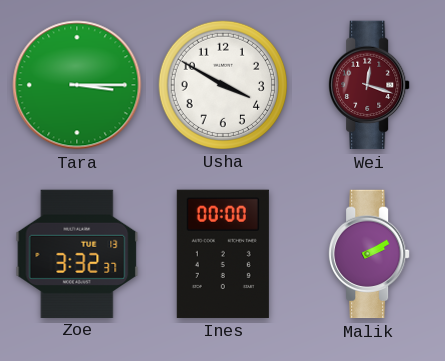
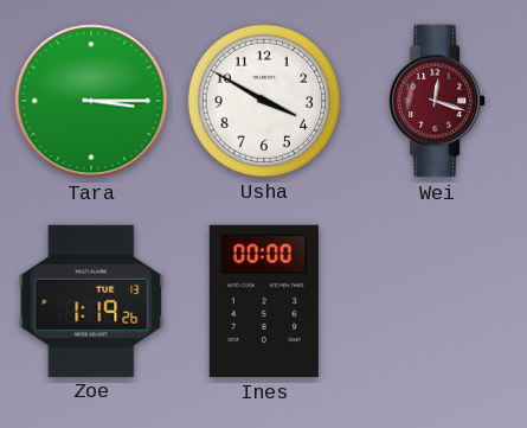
Zoe: 3:32 -> 1:19
Malik: 2:10 -> none
